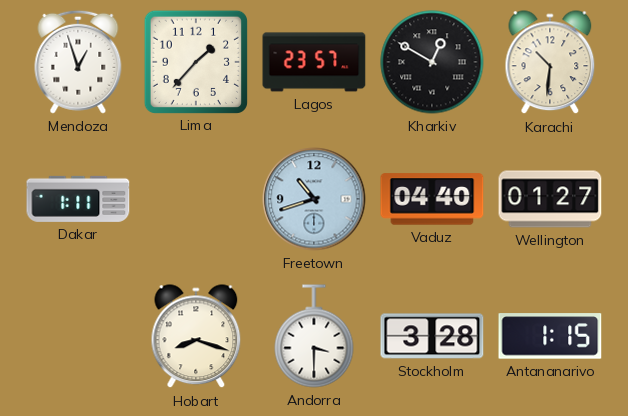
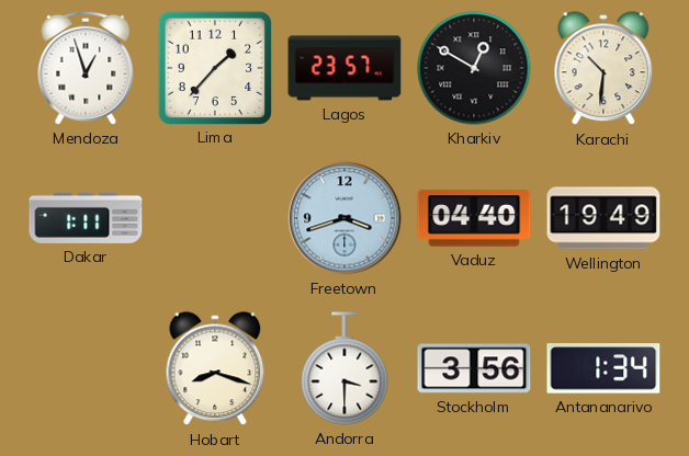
Freetown: 10:42 -> 3:42
Wellington: 01:27 -> 19:49
Stockholm: 3:28 -> 3:56
Antananarivo: 1:15 -> 1:34
